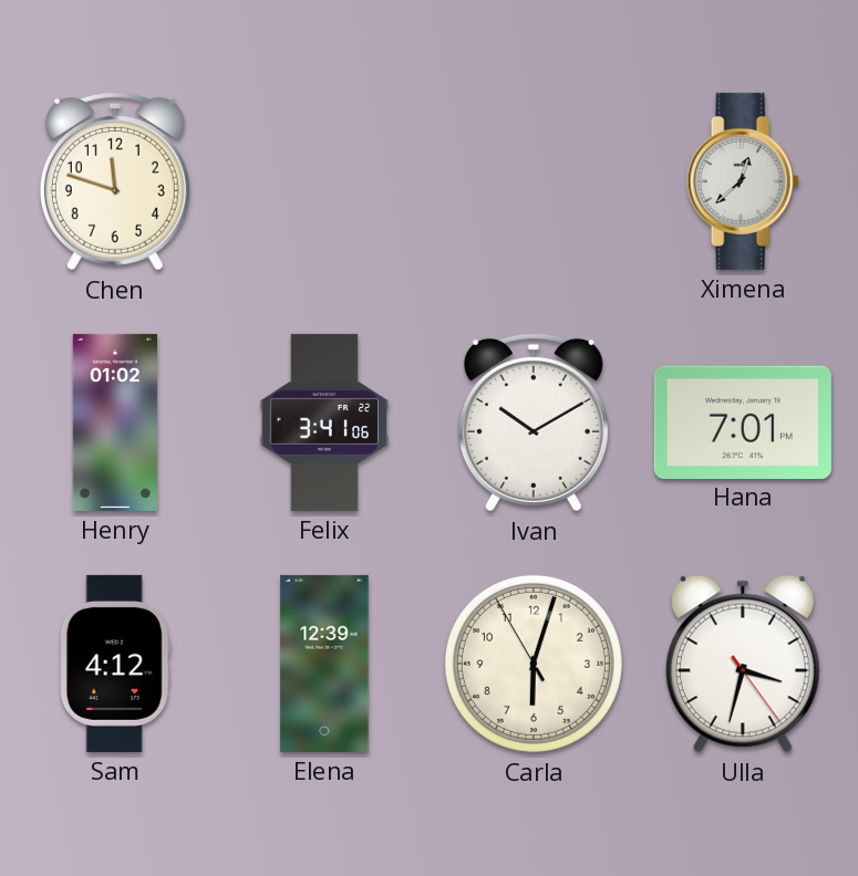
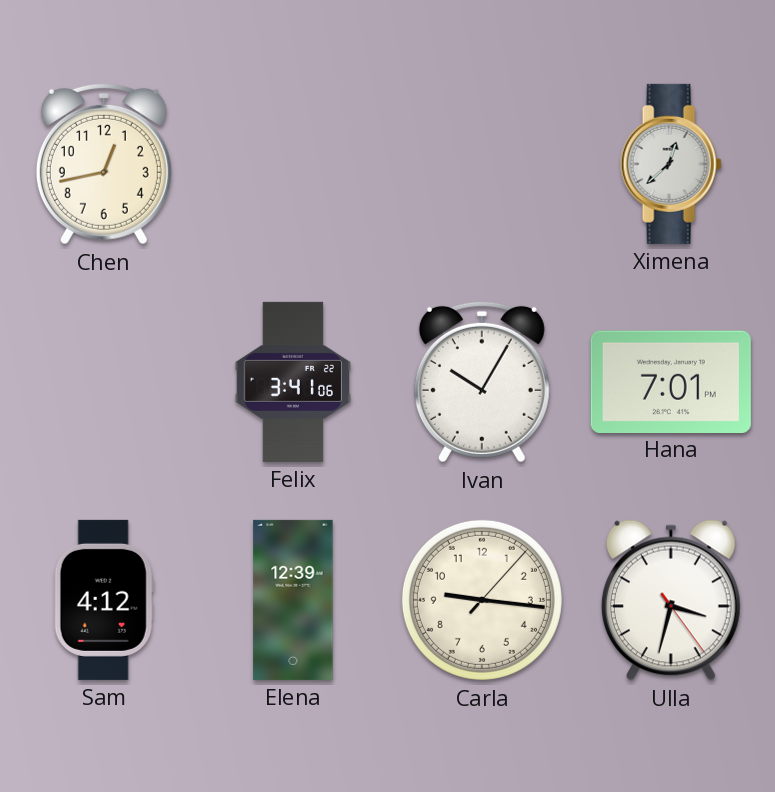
Chen: 11:48 -> 12:43
Henry: 01:02 -> none
Ivan: 10:10 -> 10:05
Carla: 6:02 -> 9:16
